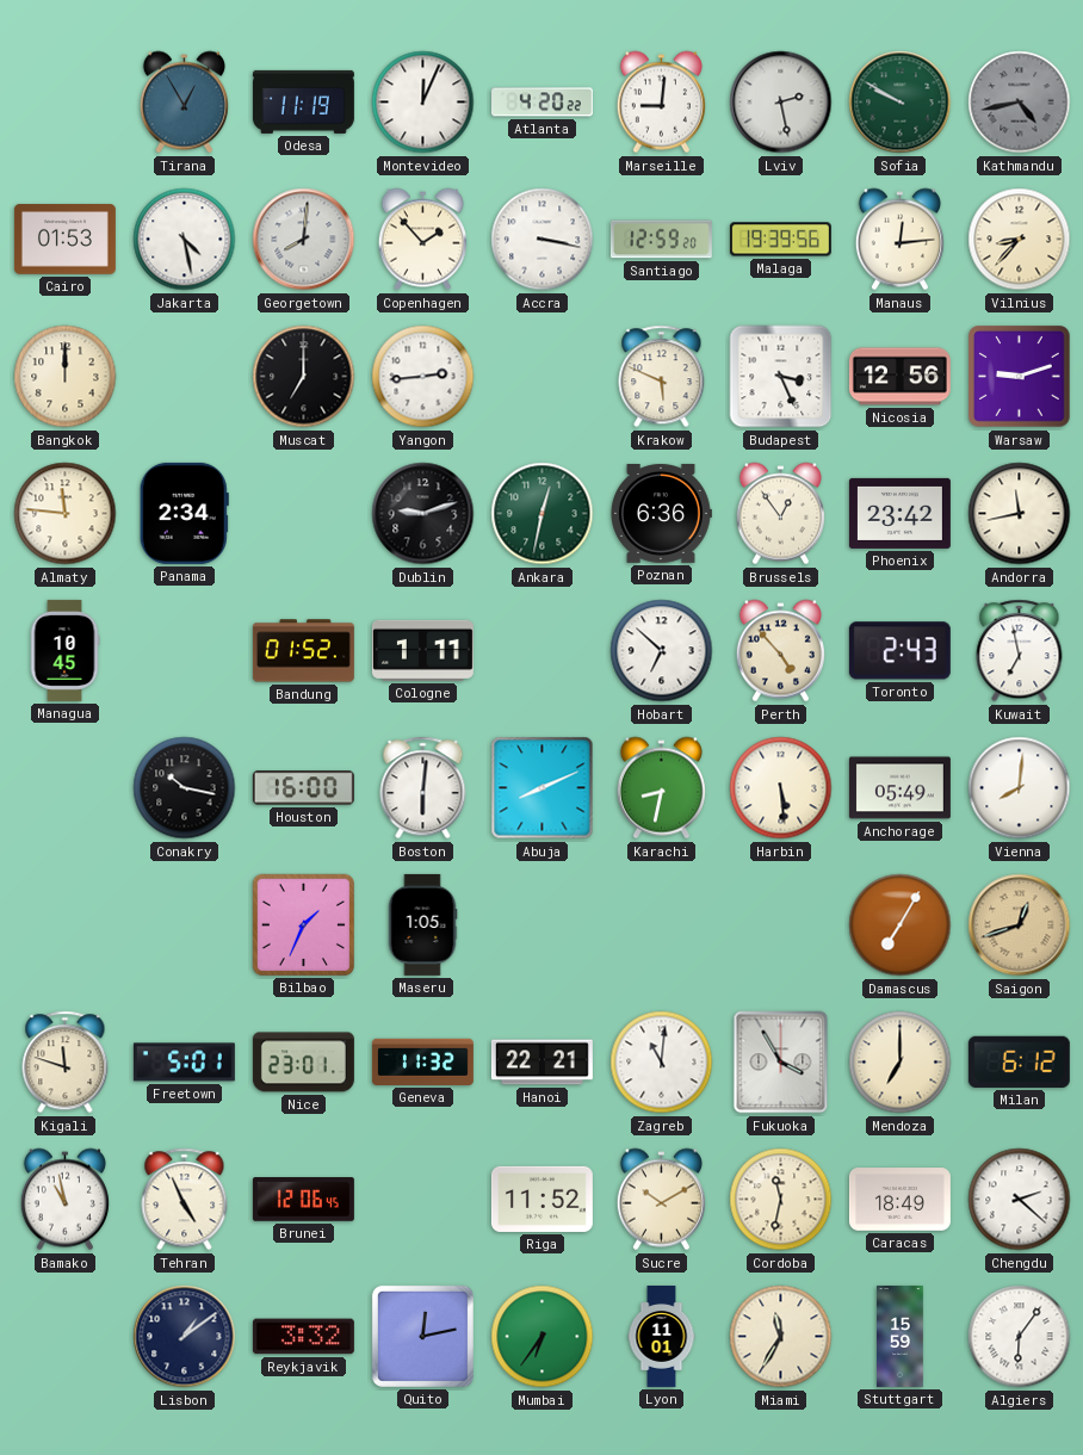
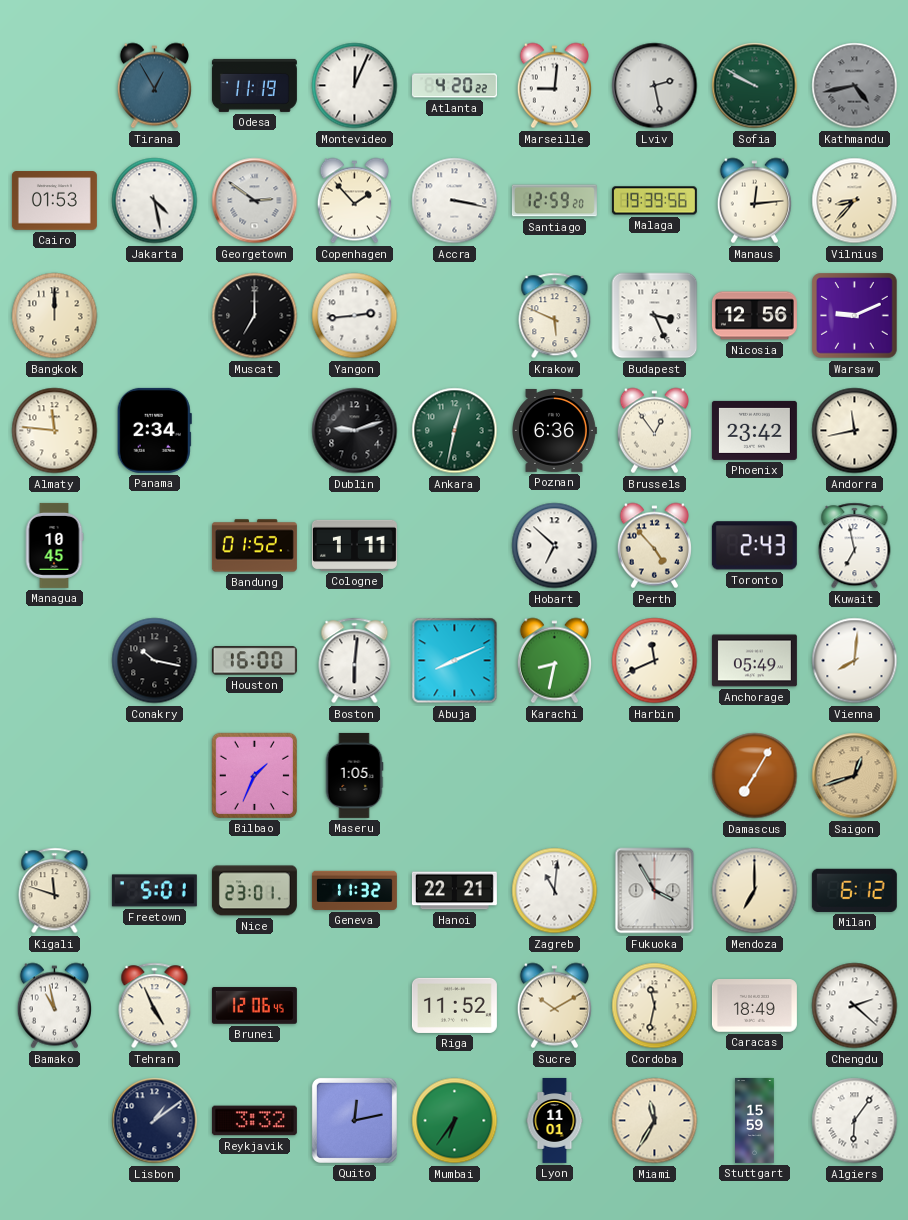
Georgetown: 8:01 -> 2:51
Warsaw: 9:12 -> 9:11
Harbin: 5:29 -> 11:41
